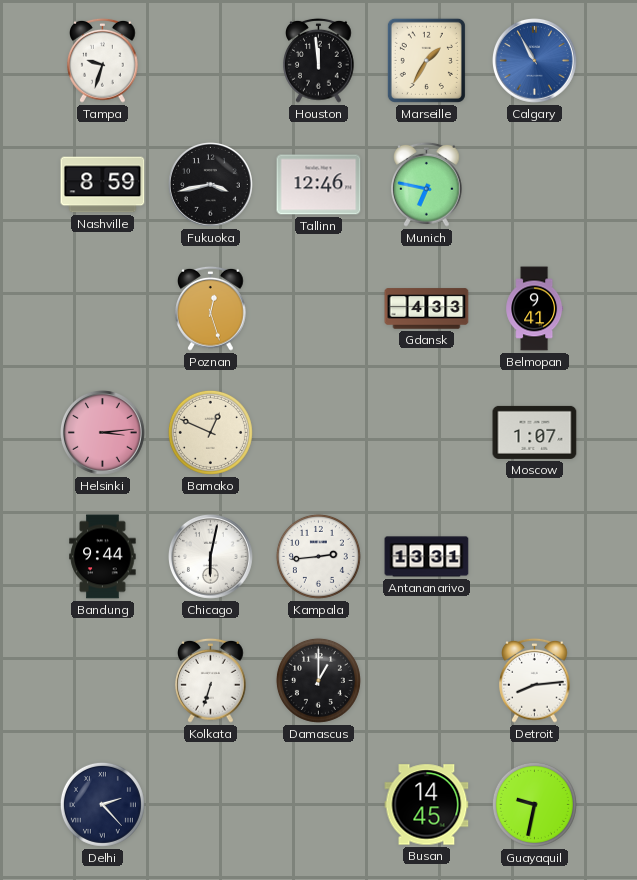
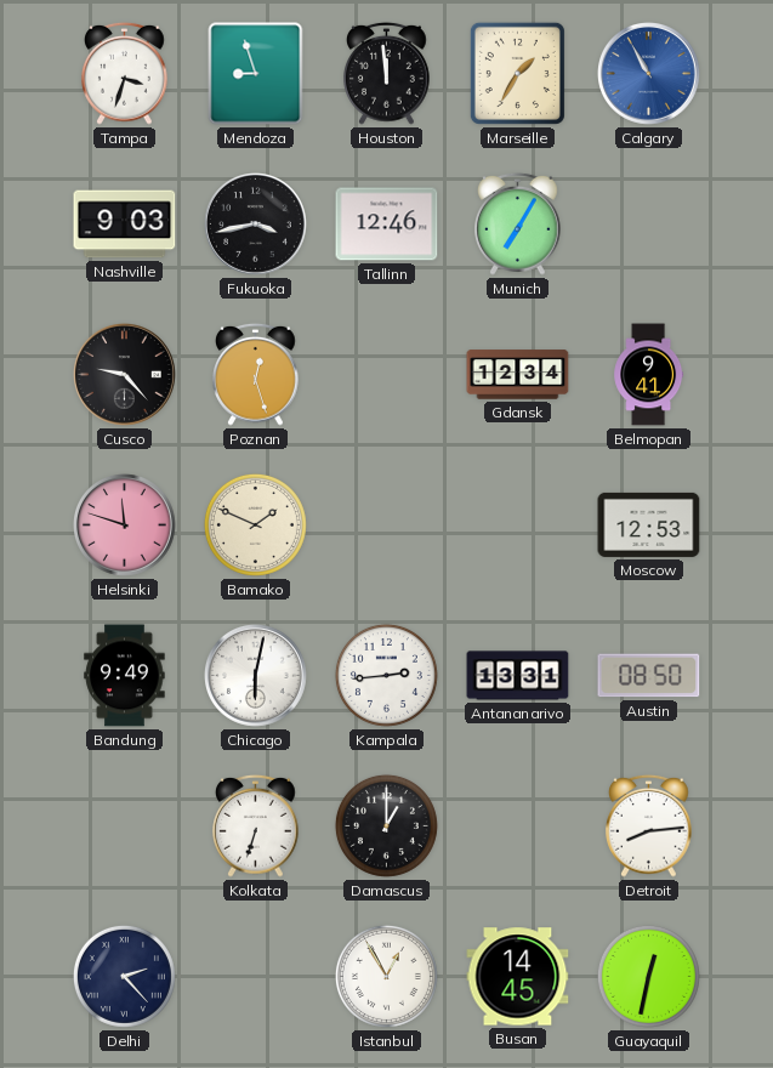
Tampa: 9:33 -> 3:33
Mendoza: none -> 8:57
Nashville: 8:59 -> 9:03
Munich: 6:47 -> 7:05
Cusco: none -> 9:23
Gdansk: 4:33 -> 12:34
Helsinki: 3:14 -> 11:48
Bamako: 12:49 -> 1:49
Moscow: 1:07 -> 12:53
Bandung: 9:44 -> 9:49
Austin: none -> 08:50
Istanbul: none -> 12:55
Guayaquil: 9:32 -> 12:32
